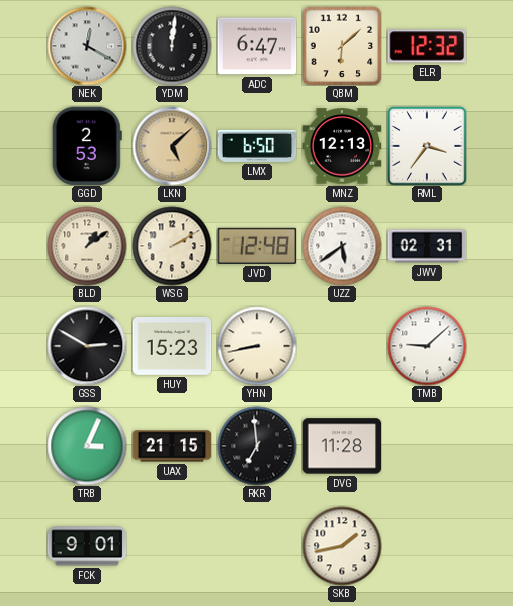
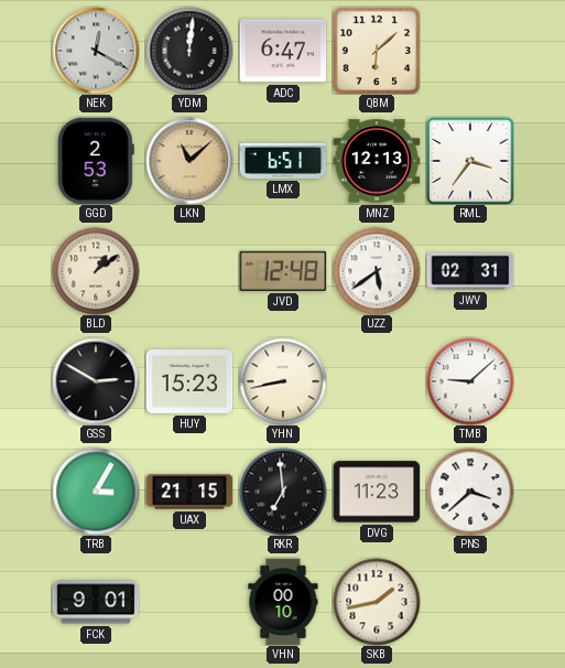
ELR: 12:32 -> none
LKN: 5:08 -> 11:08
LMX: 6:50 -> 6:51
WSG: 2:10 -> none
TRB: 3:04 -> 3:05
DVG: 11:28 -> 11:23
PNS: none -> 3:38
VHN: none -> 00:10
